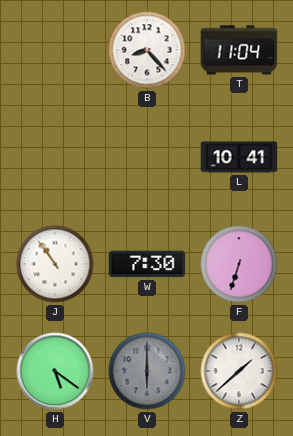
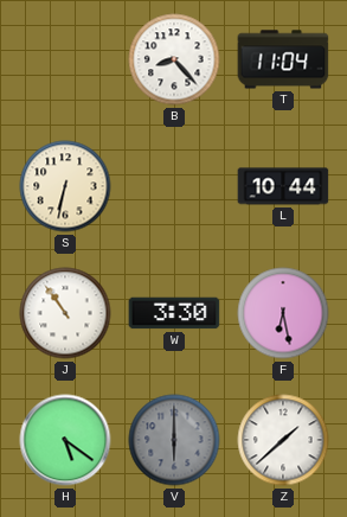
S: none -> 6:32
L: 10:41 -> 10:44
W: 7:30 -> 3:30
F: 6:33 -> 6:28
